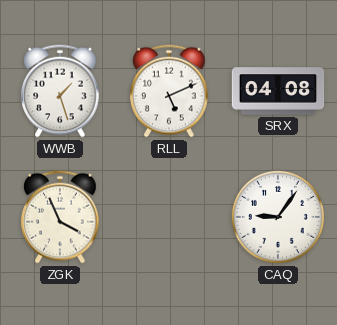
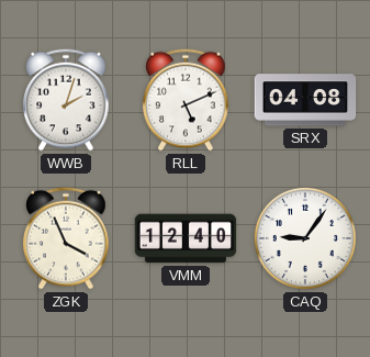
WWB: 1:27 -> 2:03
VMM: none -> 12:40
